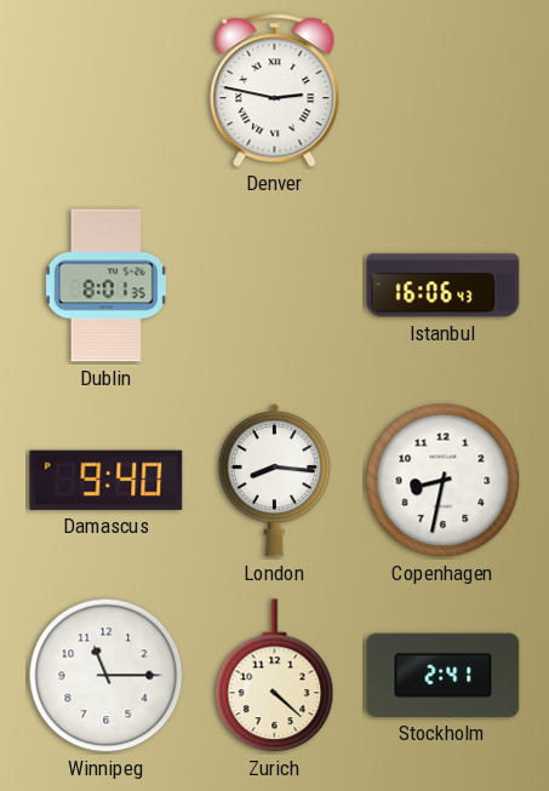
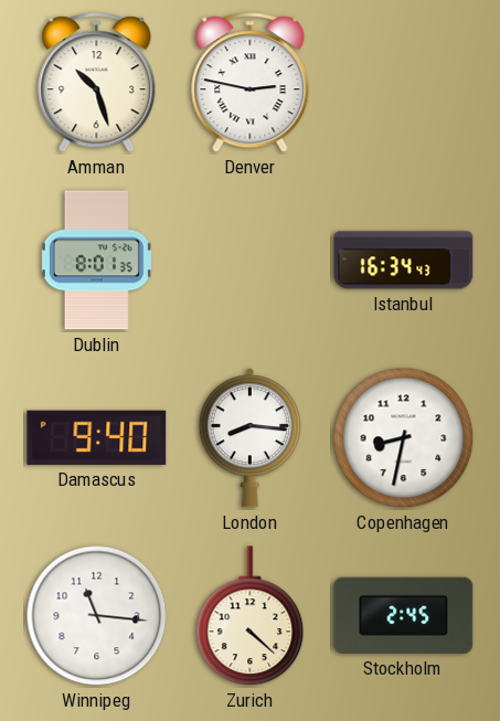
Amman: none -> 10:27
Istanbul: 16:06 -> 16:34
Winnipeg: 11:15 -> 11:16
Stockholm: 2:41 -> 2:45
